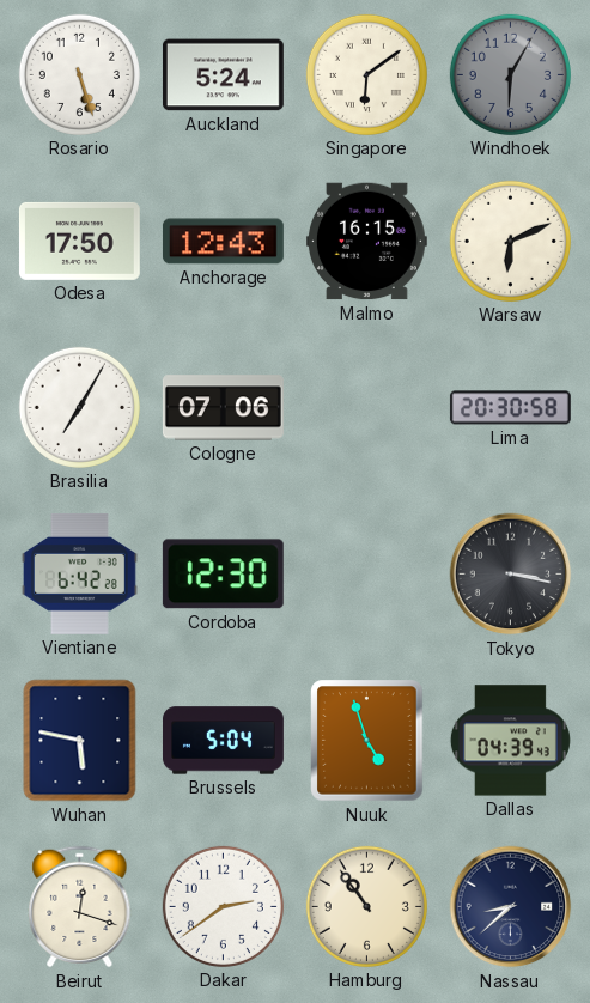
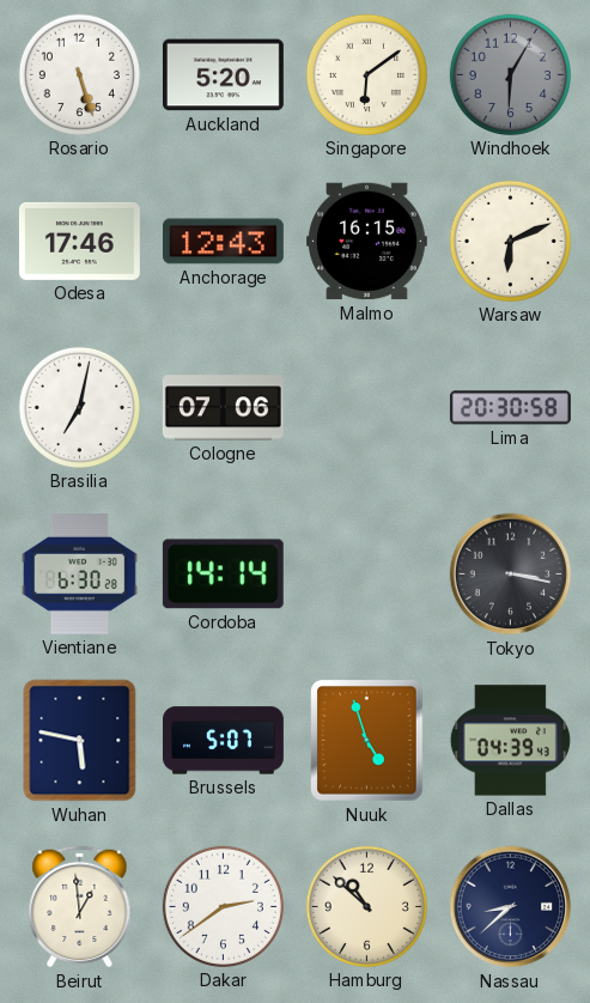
Auckland: 5:24 -> 5:20
Odesa: 17:50 -> 17:46
Brasilia: 7:05 -> 7:02
Vientiane: 6:42 -> 6:30
Cordoba: 12:30 -> 14:14
Brussels: 5:04 -> 5:07
Beirut: 12:18 -> 12:59
Hamburg: 10:54 -> 10:52
